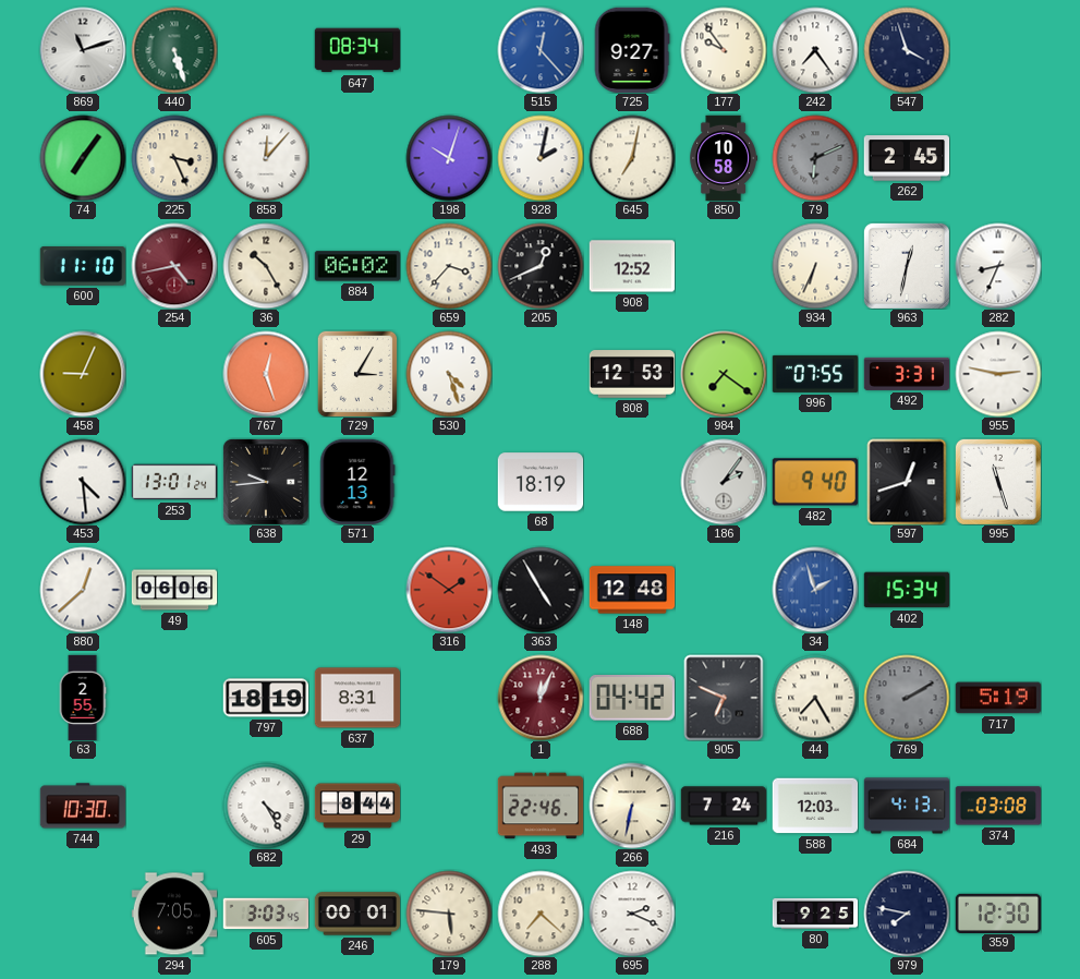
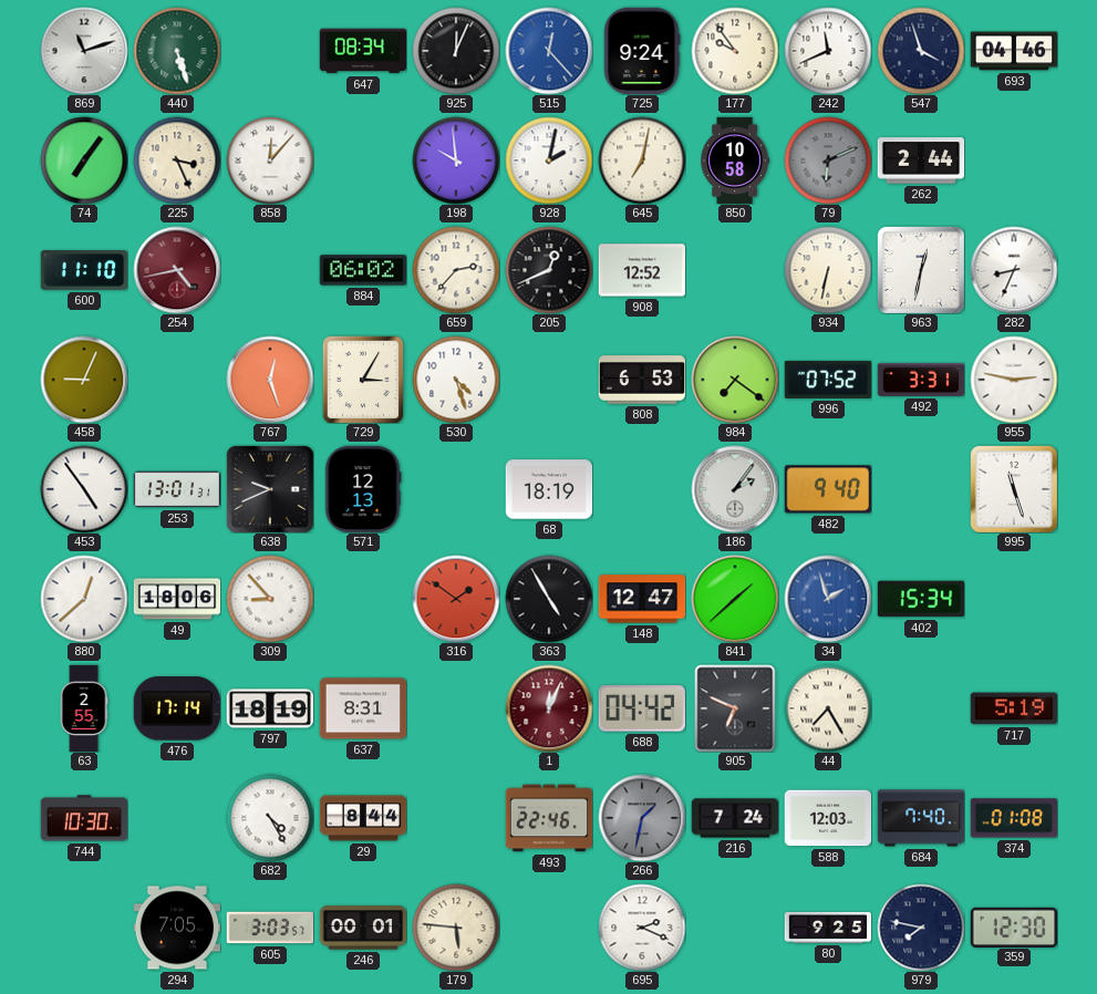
925: none -> 12:04
725: 9:27 -> 9:24
242: 7:24 -> 11:41
693: none -> 04:46
198: 10:03 -> 9:59
262: 2:45 -> 2:44
36: 10:25 -> none
659: 3:37 -> 2:37
934: 6:34 -> 6:32
808: 12:53 -> 6:53
996: 07:55 -> 07:52
453: 4:29 -> 4:54
253: 13:01:24 -> 13:01:31
638: 9:44 -> 9:41
597: 12:42 -> none
49: 06:06 -> 18:06
309: none -> 8:53
148: 12:48 -> 12:47
841: none -> 1:38
476: none -> 17:14
769: 2:10 -> none
266: 6:32 -> 1:32
266 dial: cream -> grey
684: 4:13 -> 7:40
374: 03:08 -> 01:08
605: 3:03:45 -> 3:03:57
288: 7:22 -> none
